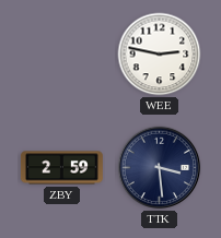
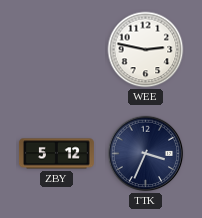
ZBY: 2:59 -> 5:12
TTK: 3:29 -> 3:34
